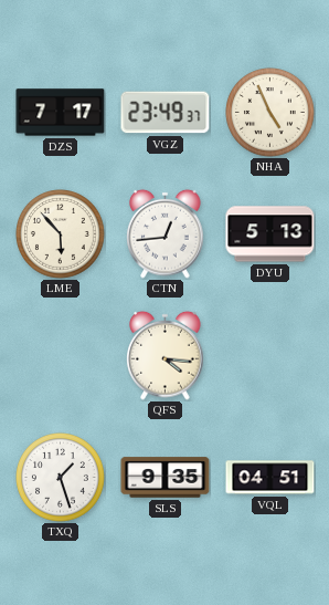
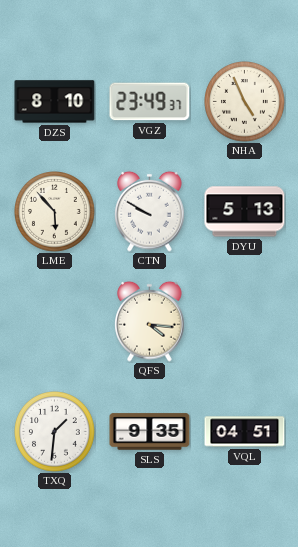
DZS: 7:17 -> 8:10
CTN: 12:44 -> 9:50
TXQ: 1:27 -> 1:31
